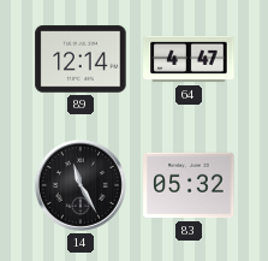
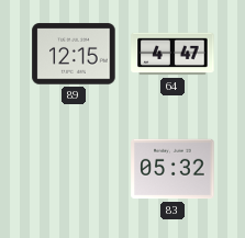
89: 12:14 -> 12:15
14: 11:25 -> none
